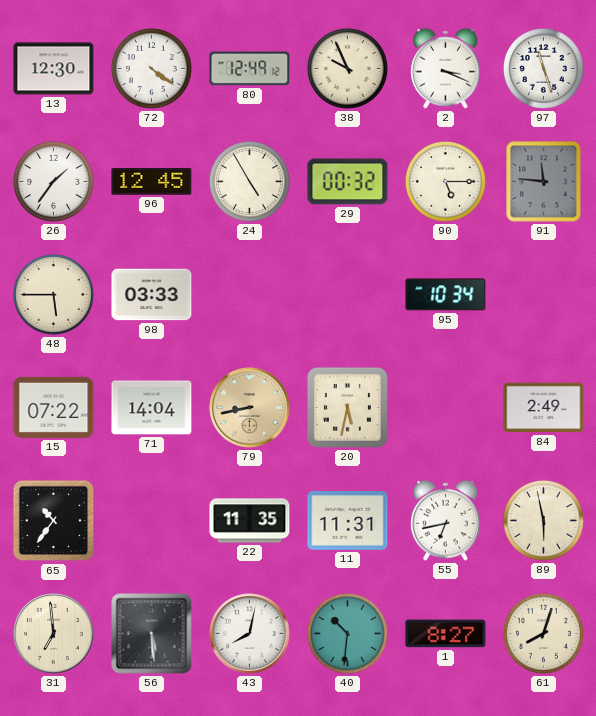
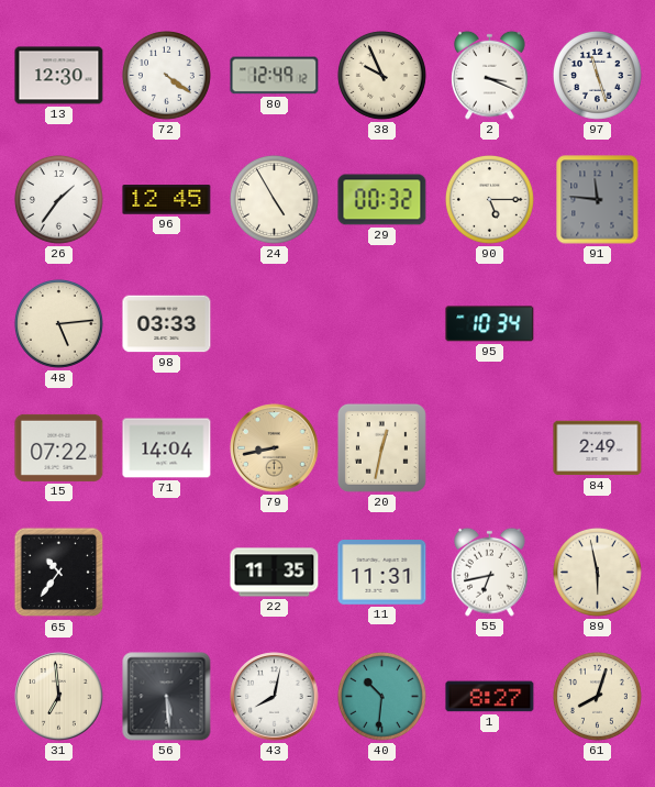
48: 5:45 -> 5:14
20: 5:32 -> 12:32
